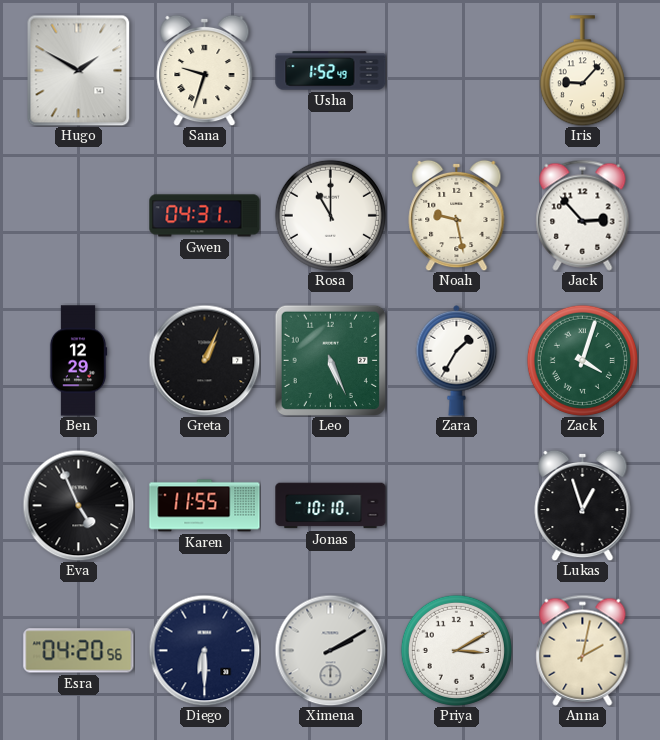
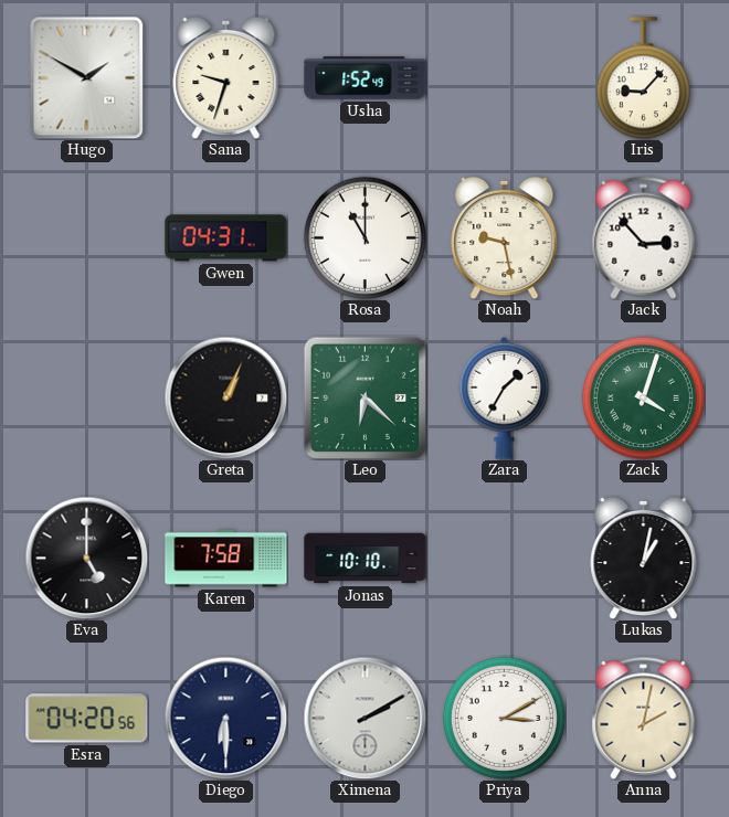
Ben: 12:29 -> none
Leo: 5:26 -> 6:22
Eva: 4:56 -> 5:00
Karen: 11:55 -> 7:58
Lukas: 12:57 -> 1:02
